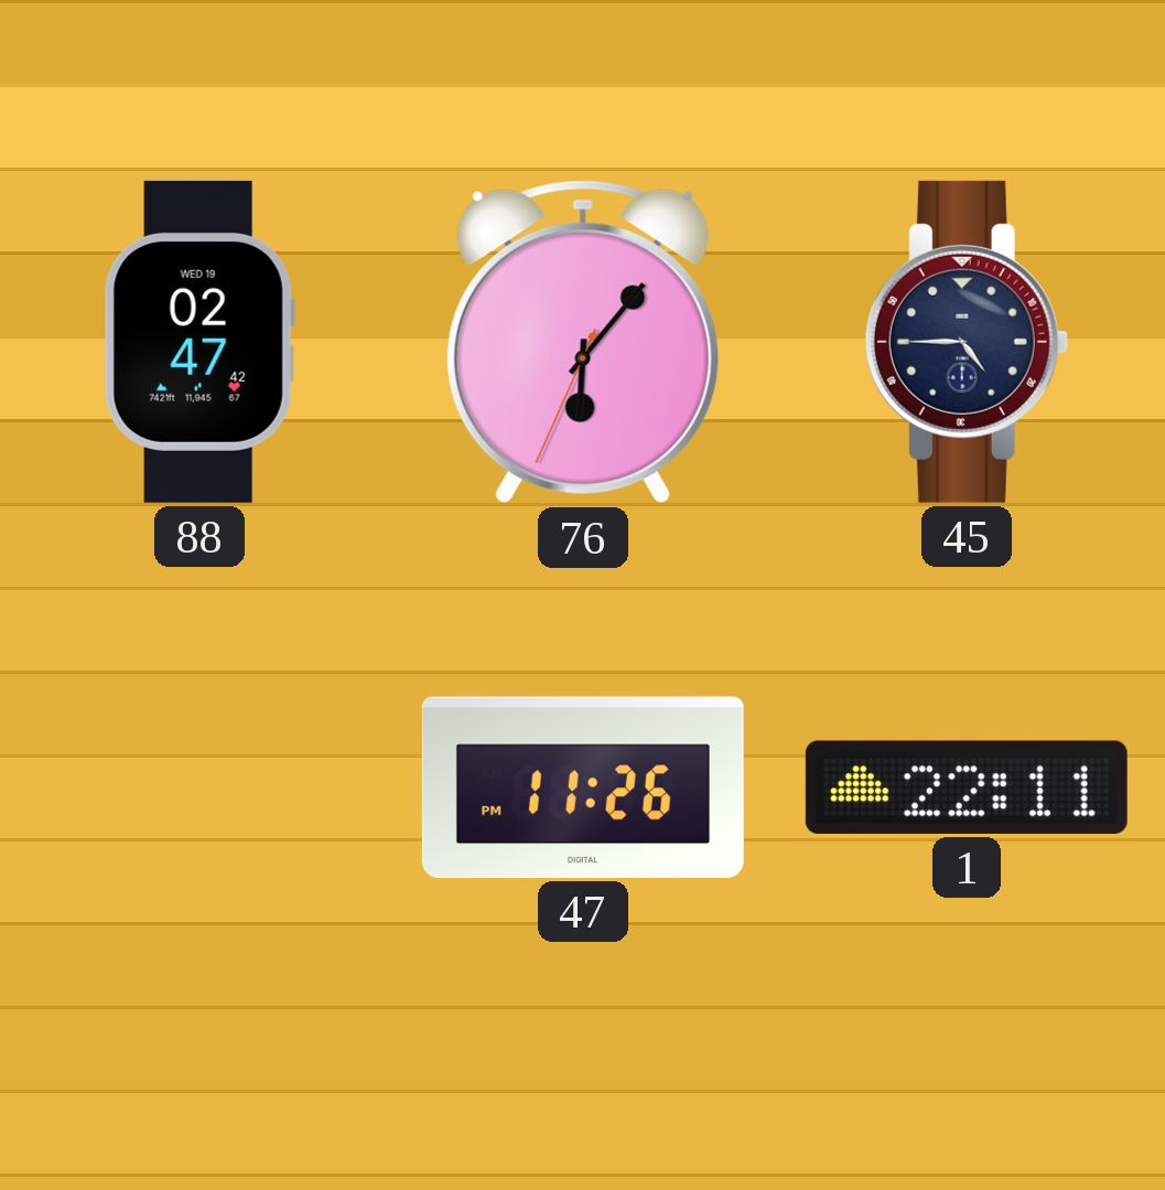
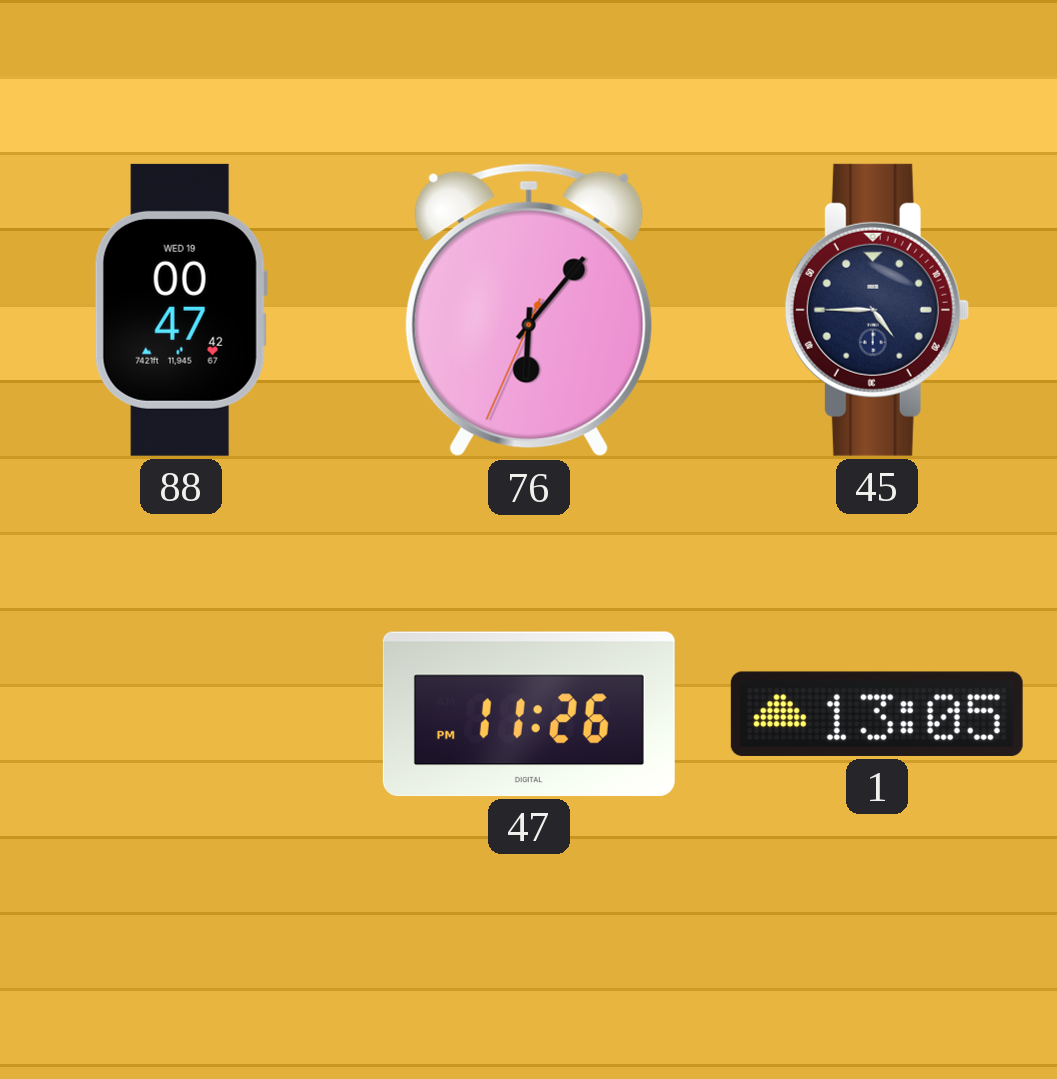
88: 02:47 -> 00:47
1: 22:11 -> 13:05
